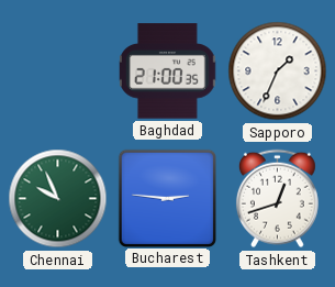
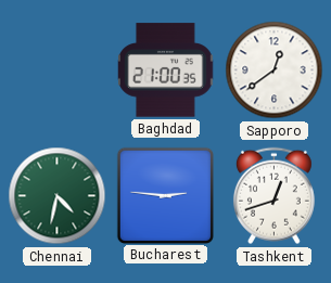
Sapporo: 1:34 -> 12:39
Chennai: 9:56 -> 4:32
